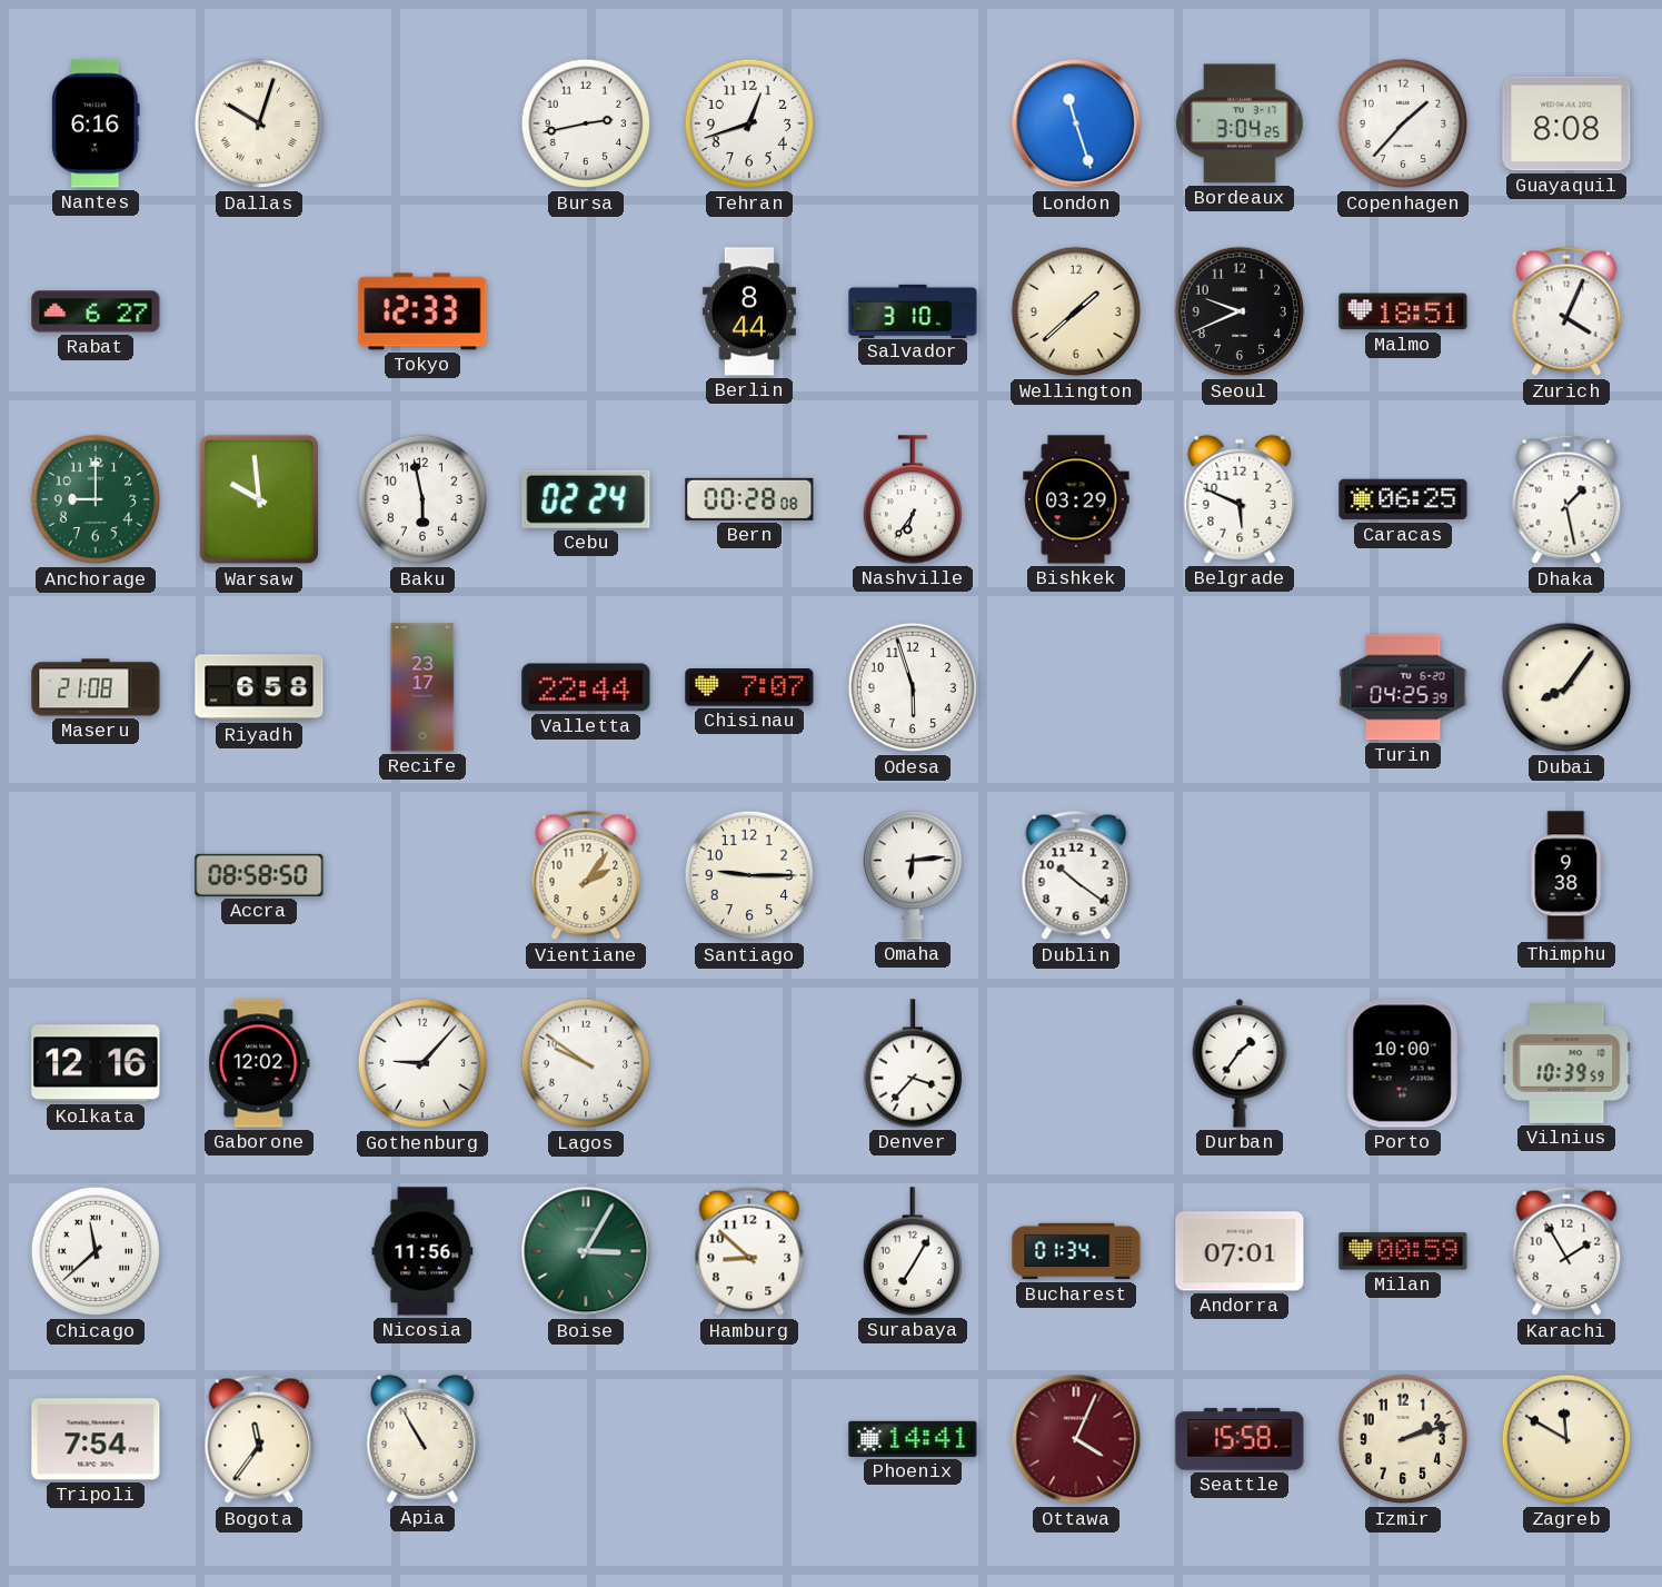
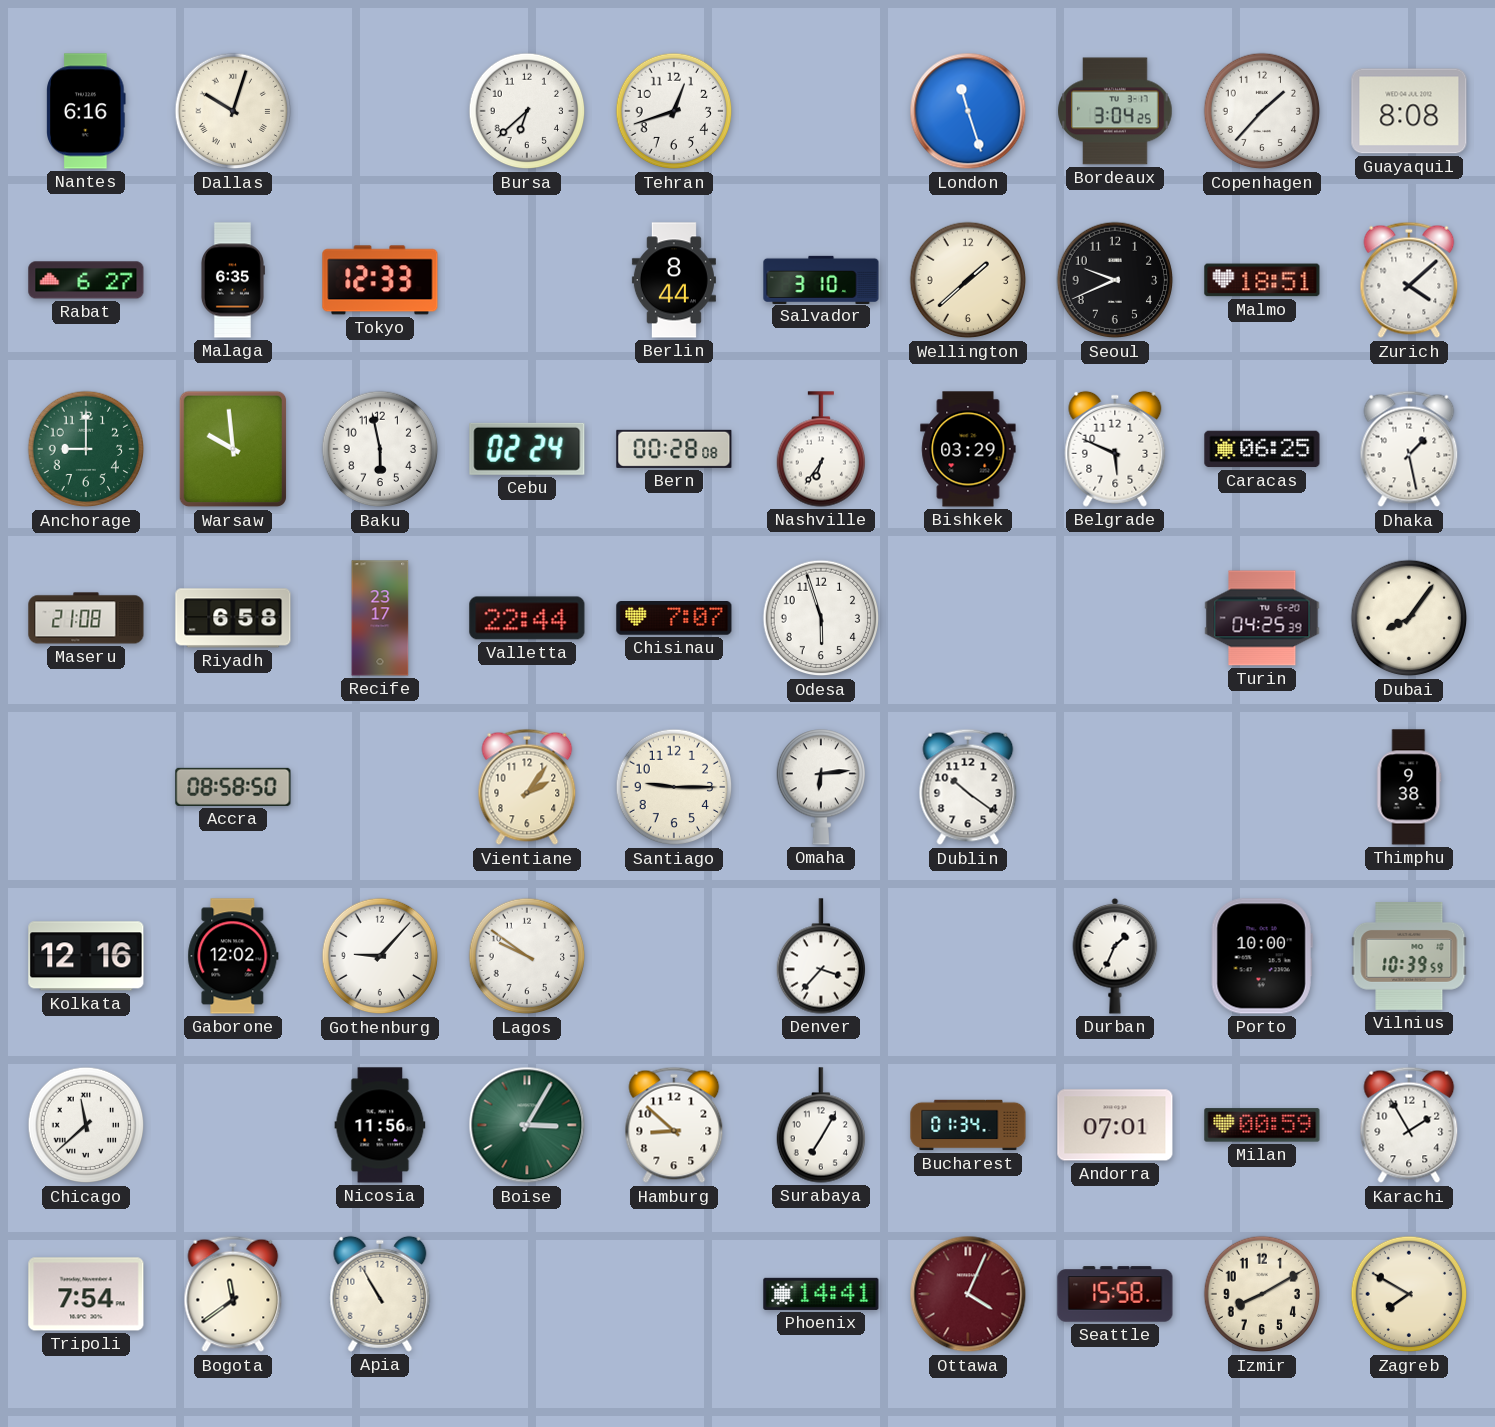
Bursa: 2:43 -> 6:38
Malaga: none -> 6:35
Zurich: 4:04 -> 4:08
Durban: 1:36 -> 1:34
Bogota: 11:36 -> 11:39
Izmir: 2:12 -> 8:10
Zagreb: 11:50 -> 7:50
